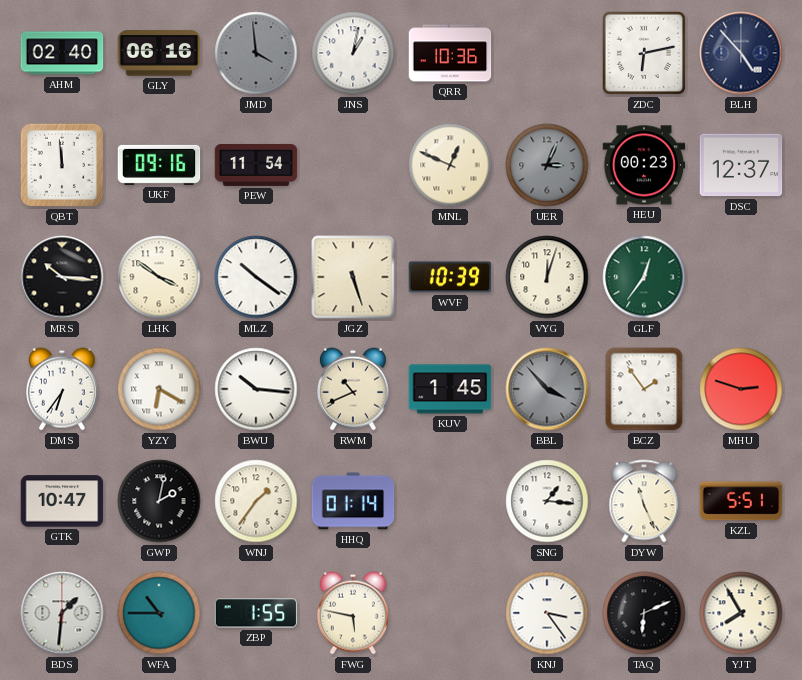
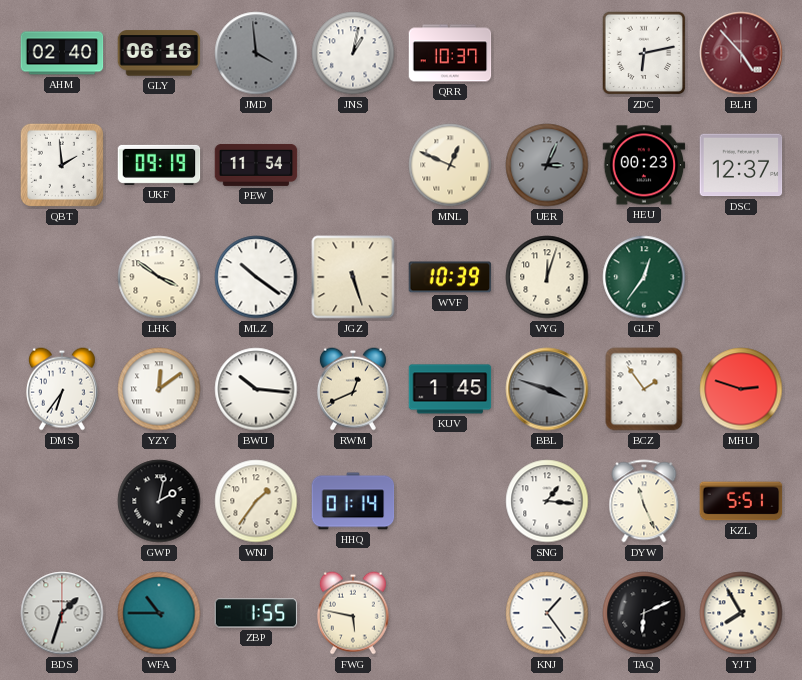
QRR: 10:36 -> 10:37
BLH dial: navy -> burgundy
QBT: 11:59 -> 1:59
UKF: 09:16 -> 09:19
MRS: 10:16 -> none
YZY: 6:20 -> 12:09
RWM: 10:41 -> 12:41
BBL: 3:53 -> 3:48
GTK: 10:47 -> none
BDS: 1:31 -> 1:33
KNJ: 3:24 -> 1:24
